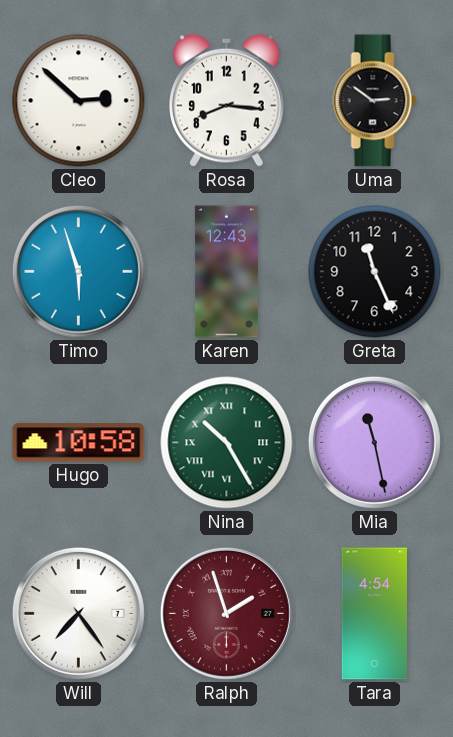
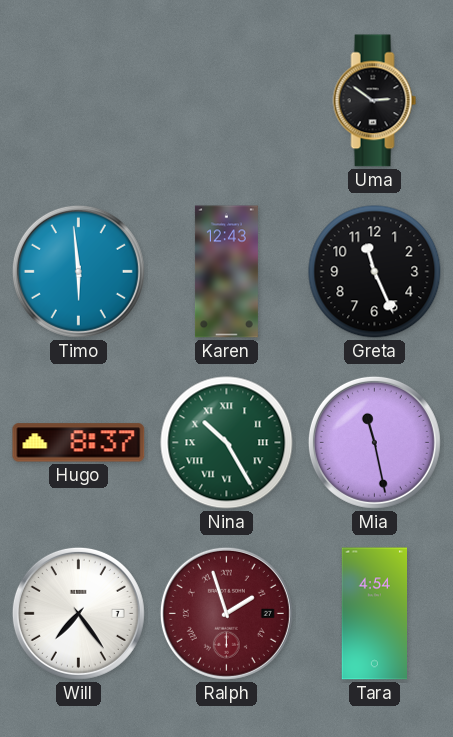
Cleo: 2:52 -> none
Rosa: 8:16 -> none
Timo: 5:57 -> 5:59
Hugo: 10:58 -> 8:37
